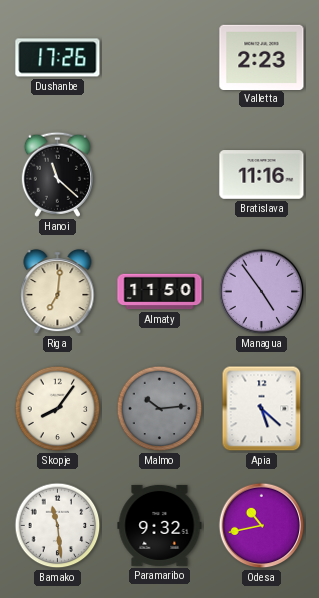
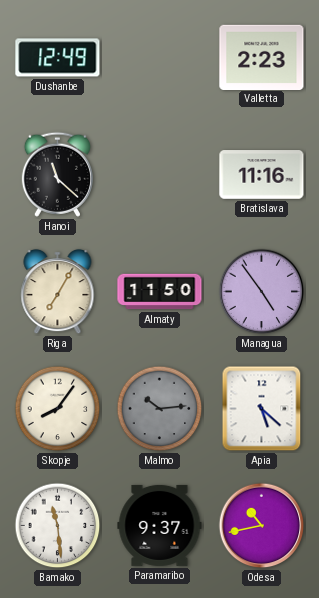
Dushanbe: 17:26 -> 12:49
Riga: 7:01 -> 7:05
Paramaribo: 9:32 -> 9:37
